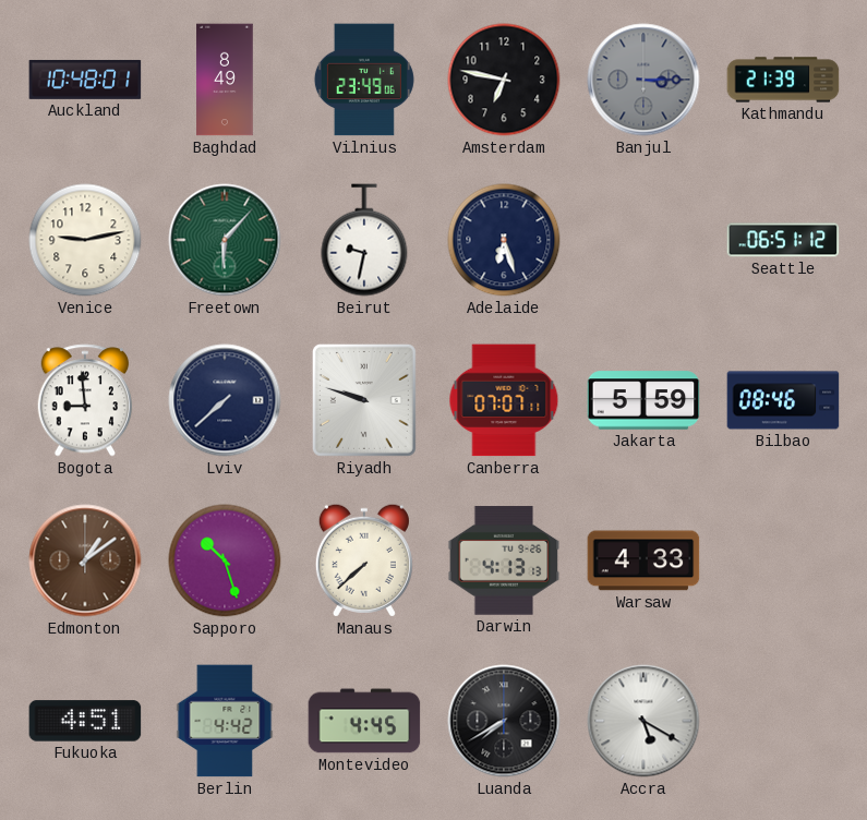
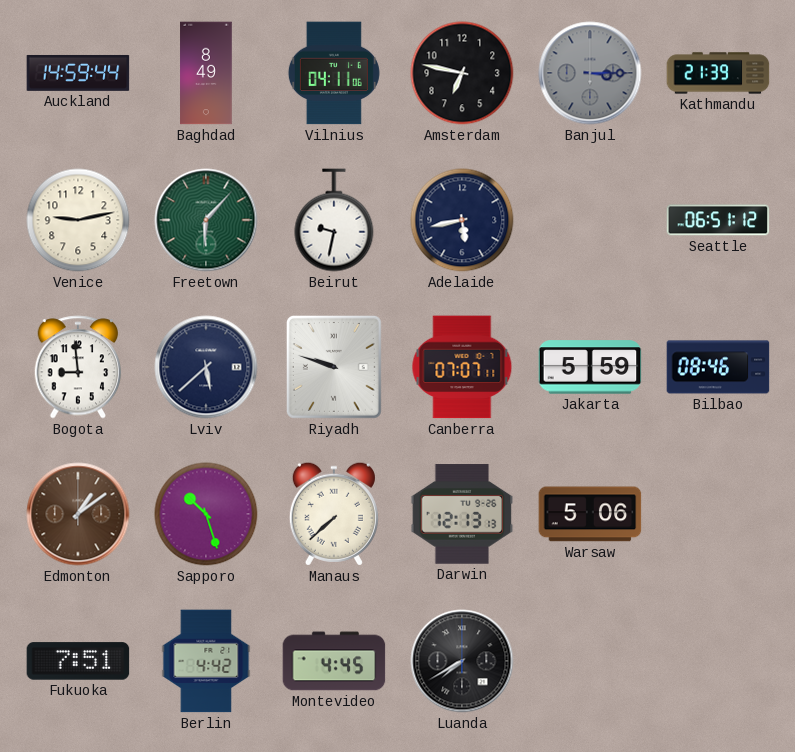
Auckland: 10:48 -> 14:59
Vilnius: 23:49 -> 04:11
Adelaide: 6:27 -> 5:43
Lviv: 7:38 -> 5:38
Darwin: 4:13 -> 12:13
Warsaw: 4:33 -> 5:06
Fukuoka: 4:51 -> 7:51
Accra: 5:20 -> none
